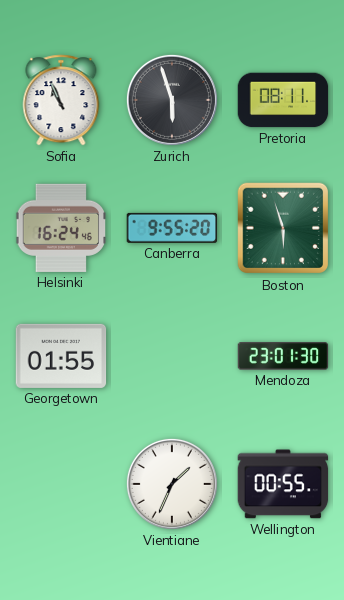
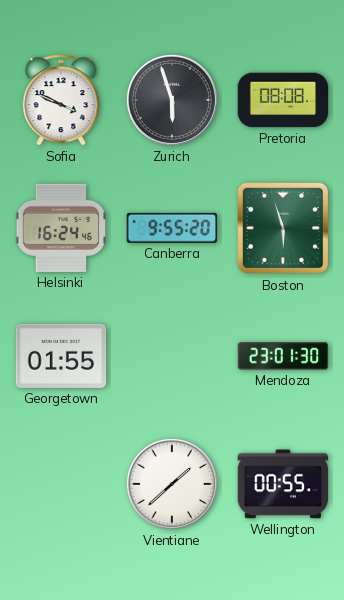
Sofia: 10:56 -> 3:49
Pretoria: 08:11 -> 08:08
Vientiane: 1:34 -> 1:38
